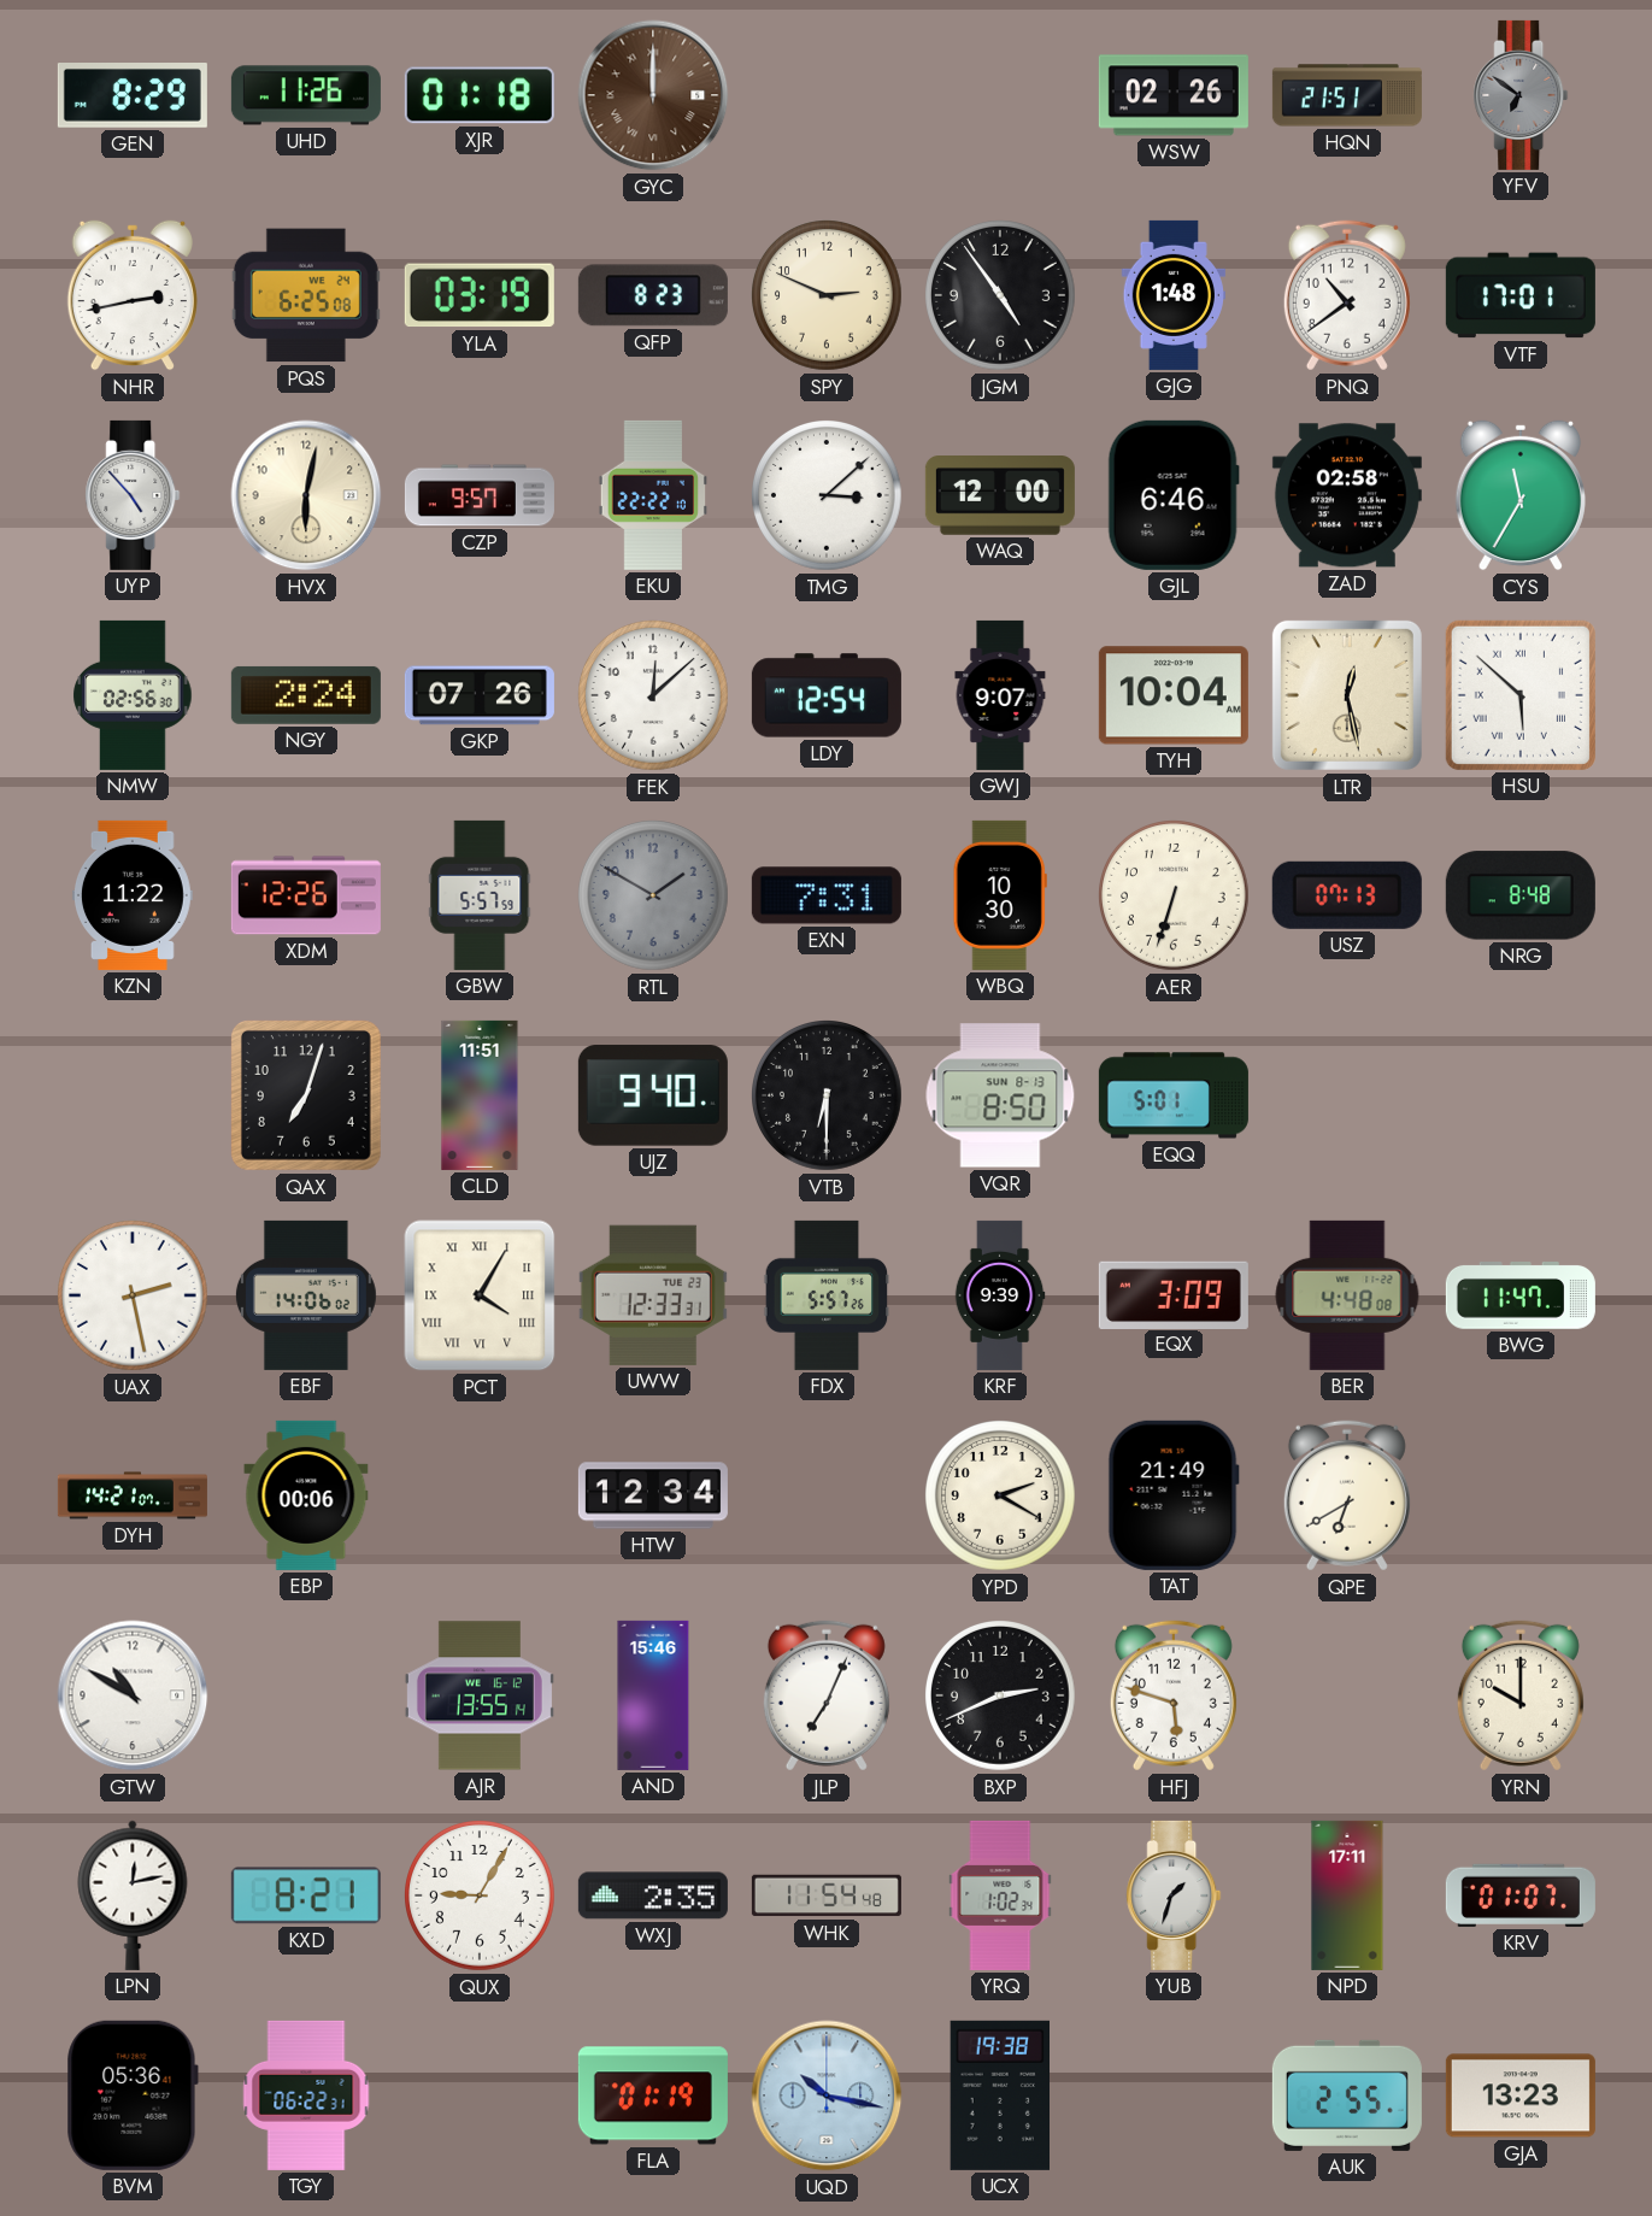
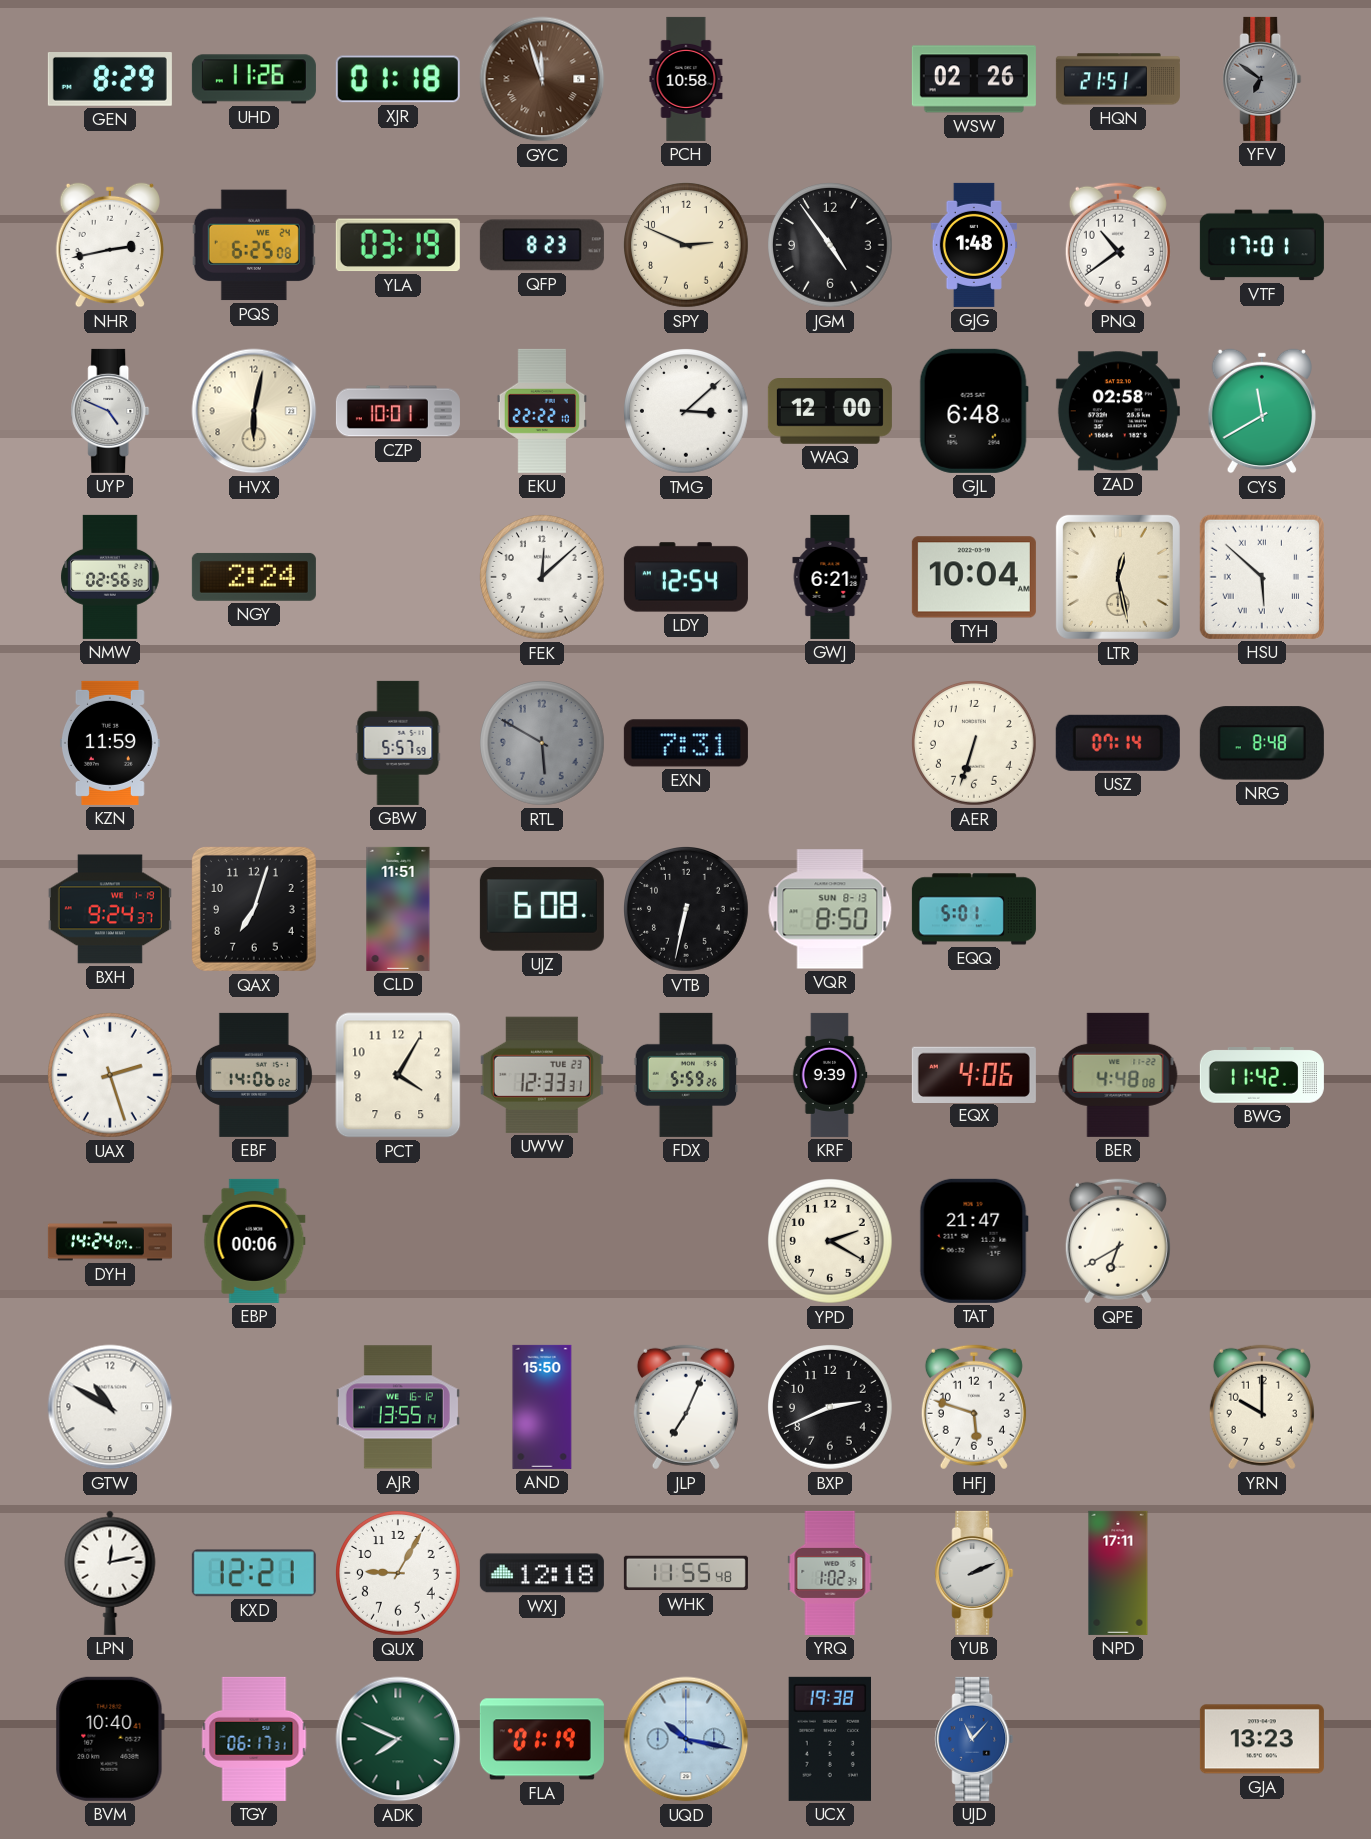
GYC: 12:00 -> 11:57
PCH: none -> 10:58
UYP: 4:53 -> 4:49
CZP: 9:57 -> 10:01
GJL: 6:46 -> 6:48
CYS: 11:35 -> 11:40
GKP: 07:26 -> none
GWJ: 9:07 -> 6:21
KZN: 11:22 -> 11:59
XDM: 12:26 -> none
RTL: 1:50 -> 5:50
WBQ: 10:30 -> none
USZ: 07:13 -> 07:14
BXH: none -> 9:24
UJZ: 9:40 -> 6:08
VTB: 6:30 -> 6:32
UAX: 2:28 -> 2:27
PCT numerals: Roman -> Arabic
FDX: 5:57 -> 5:59
EQX: 3:09 -> 4:06
BWG: 11:47 -> 11:42
DYH: 14:21 -> 14:24
HTW: 12:34 -> none
TAT: 21:49 -> 21:47
AND: 15:46 -> 15:50
KXD: 8:21 -> 12:21
WXJ: 2:35 -> 12:18
WHK: 11:54 -> 11:55
YUB: 1:33 -> 2:11
KRV: 01:07 -> none
BVM: 05:36 -> 10:40
TGY: 06:22 -> 06:17
ADK: none -> 7:49
UJD: none -> 11:07
AUK: 2:55 -> none
